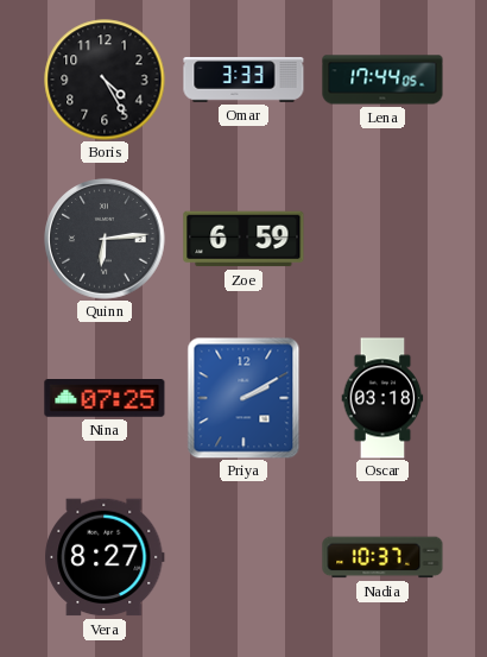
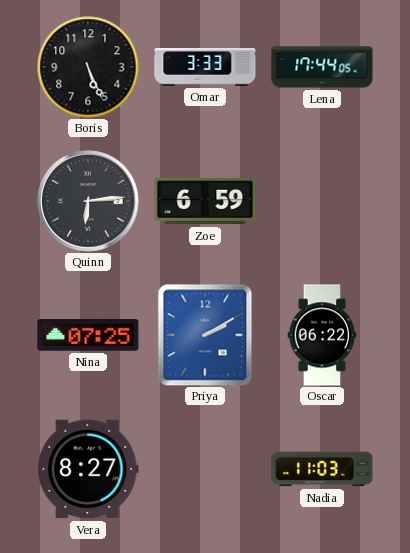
Boris: 4:25 -> 5:26
Oscar: 03:18 -> 06:22
Nadia: 10:37 -> 11:03
